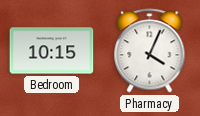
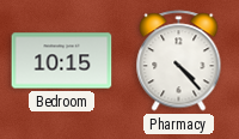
Pharmacy: 4:04 -> 4:23
